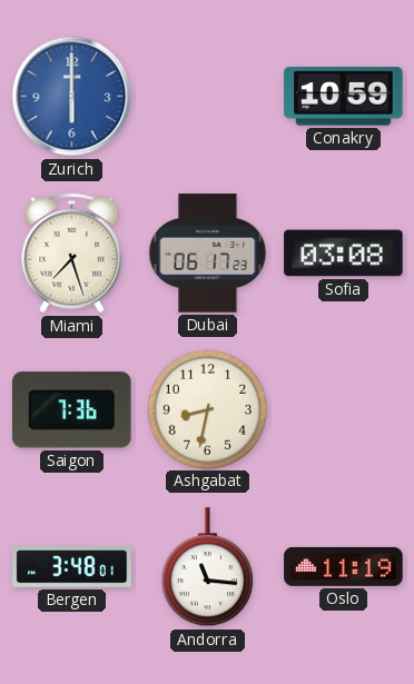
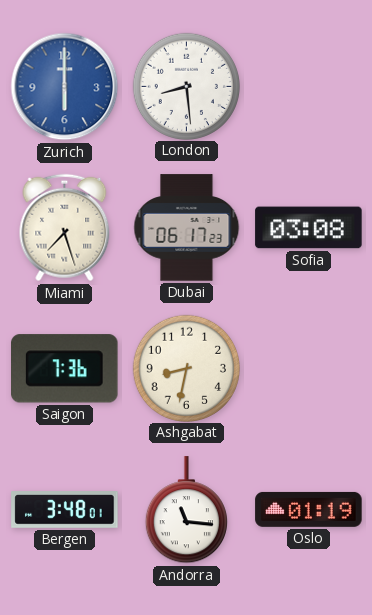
London: none -> 8:29
Conakry: 10:59 -> none
Oslo: 11:19 -> 01:19
